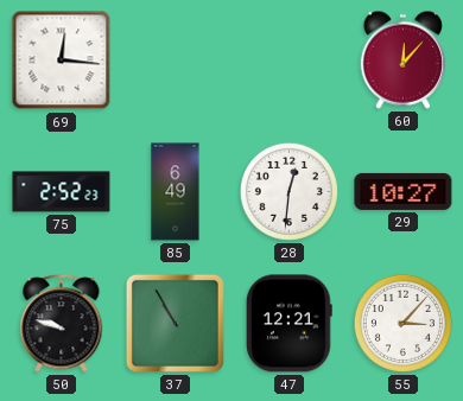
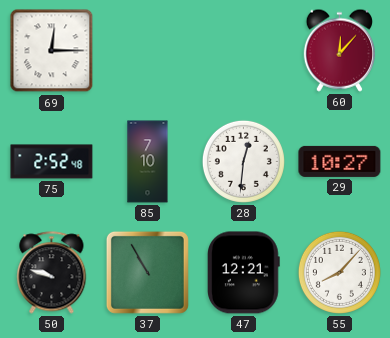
69: 12:16 -> 12:15
75: 2:52:23 -> 2:52:48
85: 6:49 -> 7:10
55: 3:07 -> 8:07
